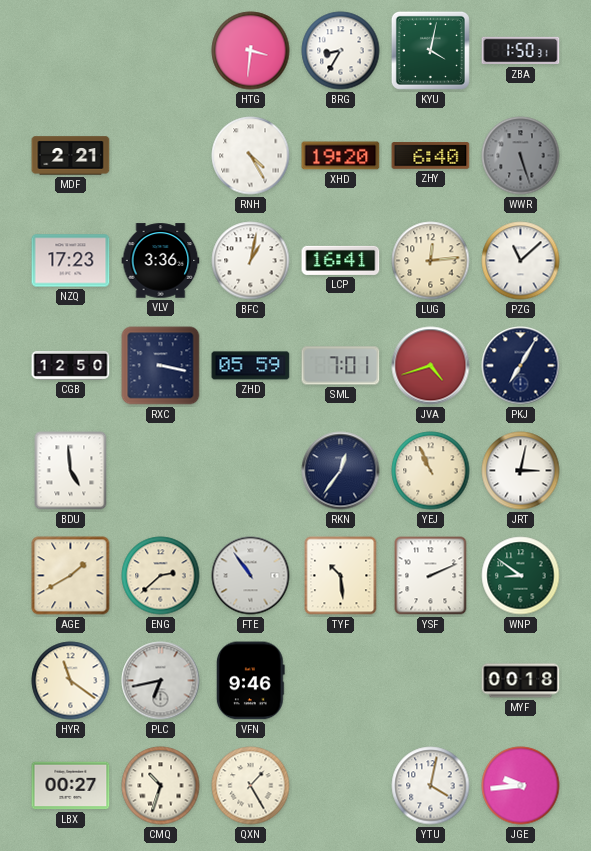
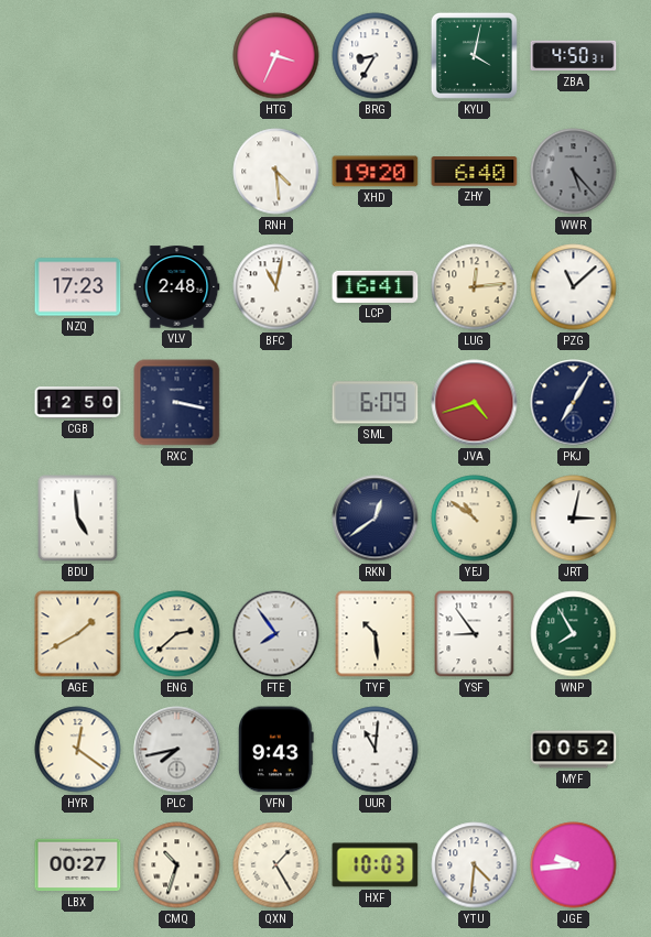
HTG: 3:31 -> 3:34
ZBA: 1:50 -> 4:50
MDF: 2:21 -> none
RNH: 4:25 -> 4:29
WWR: 5:27 -> 5:23
VLV: 3:36 -> 2:48
BFC: 1:02 -> 11:02
ZHD: 05:59 -> none
SML: 7:01 -> 6:09
RKN: 12:36 -> 12:39
YEJ: 10:56 -> 10:51
FTE: 10:54 -> 7:54
YSF: 2:11 -> 8:54
WNP: 8:51 -> 7:55
HYR: 11:21 -> 12:21
PLC: 6:43 -> 7:43
VFN: 9:46 -> 9:43
UUR: none -> 11:01
MYF: 00:18 -> 00:52
HXF: none -> 10:03
YTU: 4:02 -> 4:31
